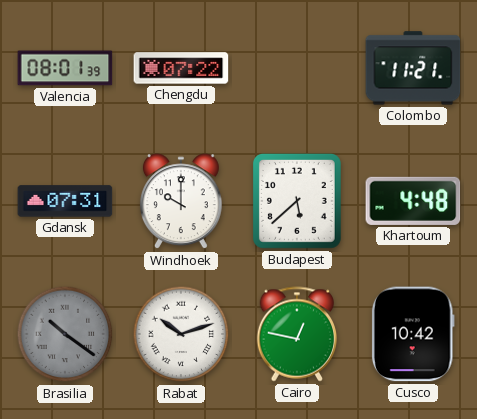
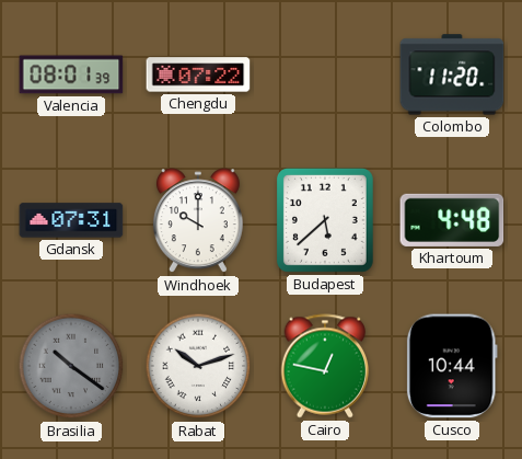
Colombo: 11:21 -> 11:20
Cusco: 10:42 -> 10:44
